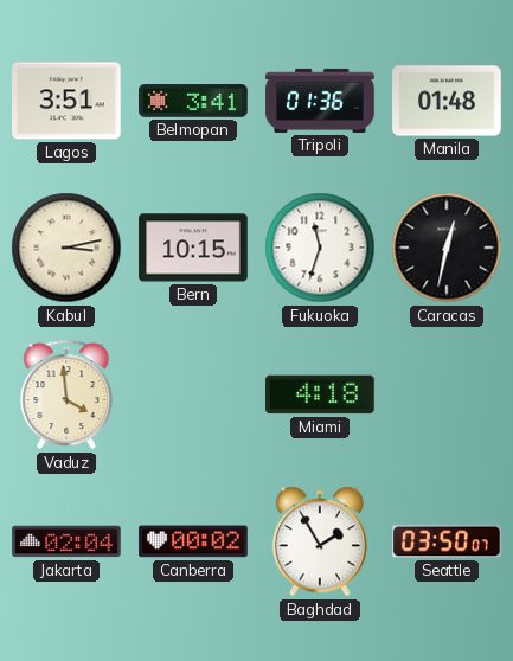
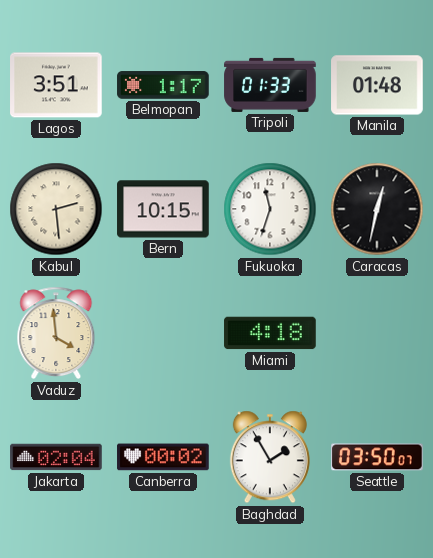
Belmopan: 3:41 -> 1:17
Tripoli: 01:36 -> 01:33
Kabul: 3:13 -> 2:29
